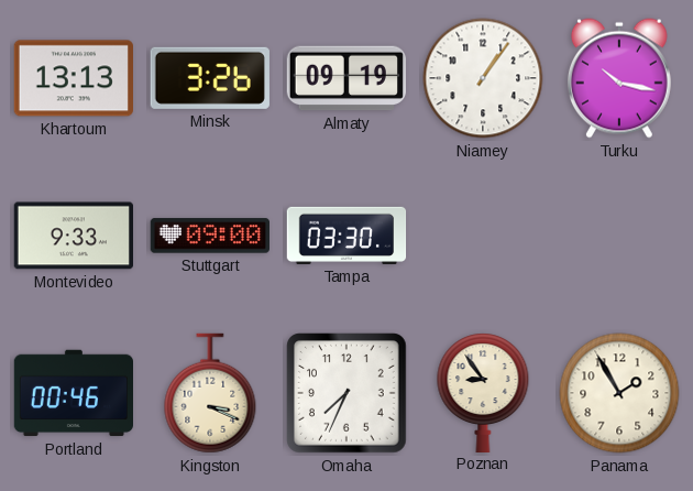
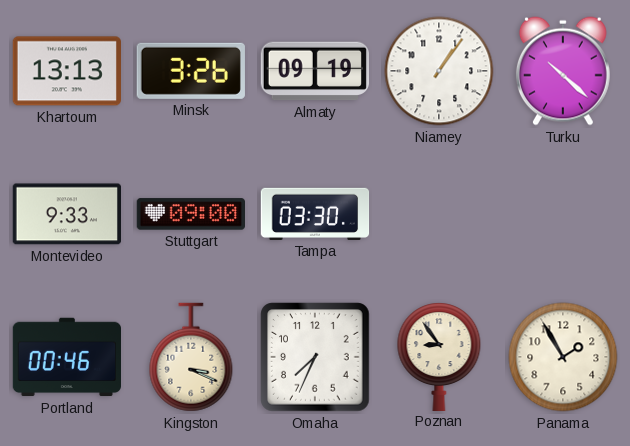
Turku: 10:17 -> 10:22
